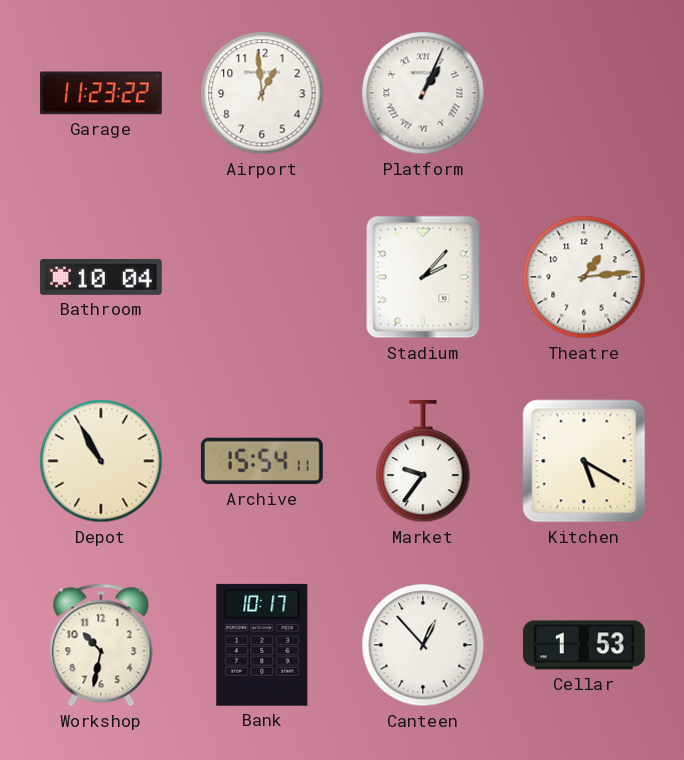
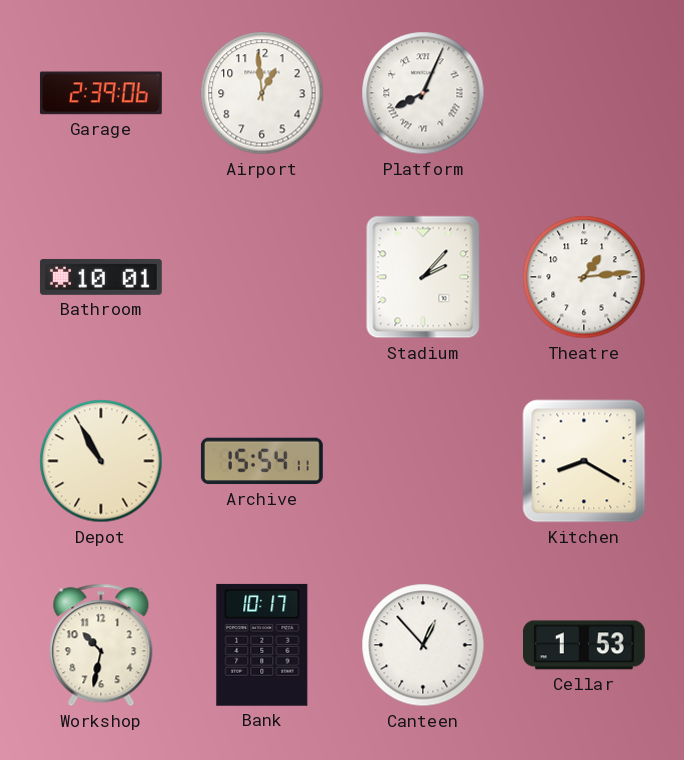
Garage: 11:23 -> 2:39
Platform: 1:04 -> 8:04
Bathroom: 10:04 -> 10:01
Market: 9:36 -> none
Kitchen: 5:20 -> 8:20
